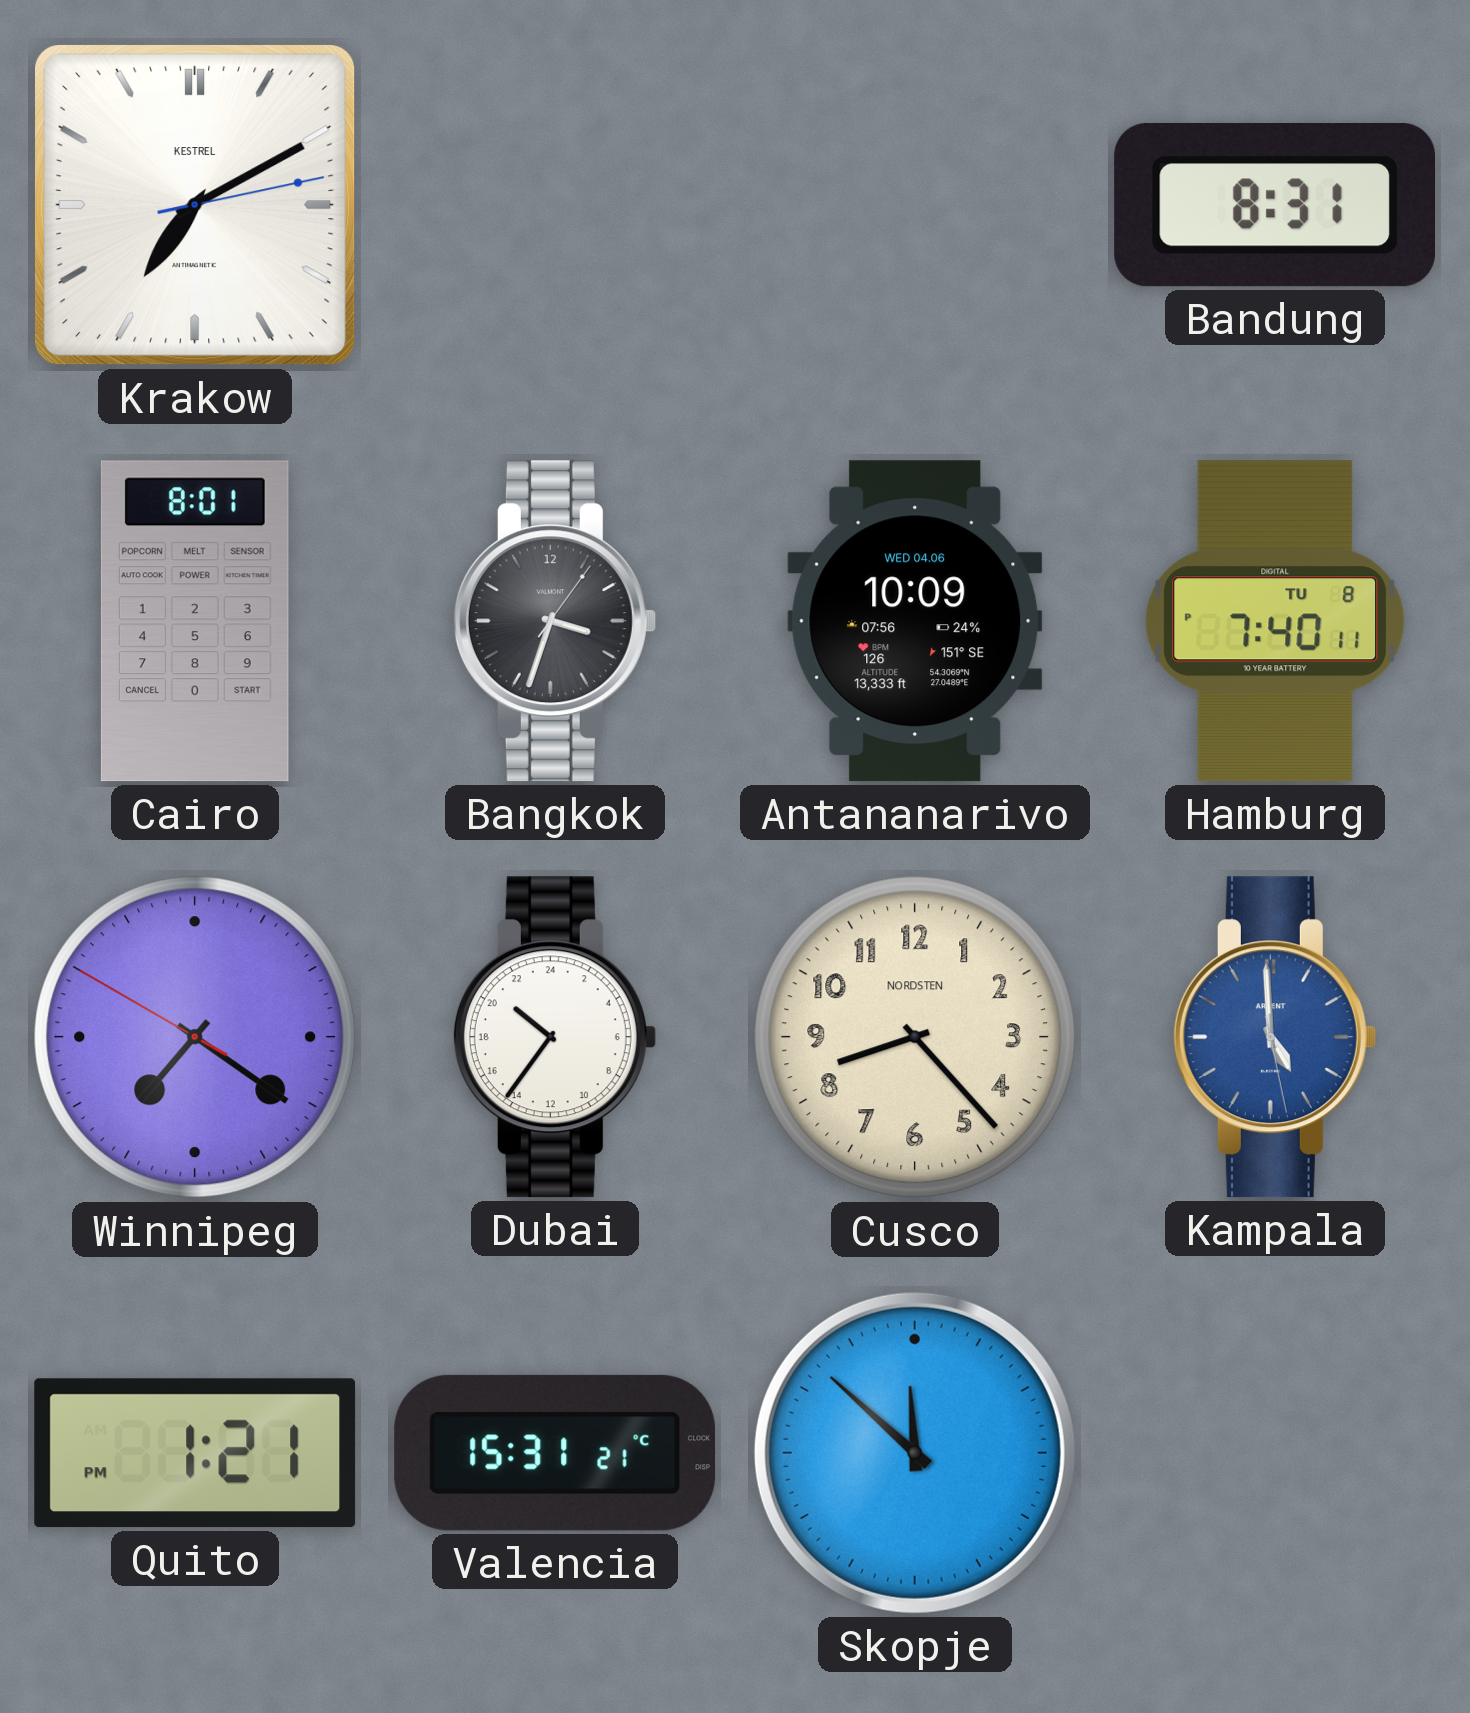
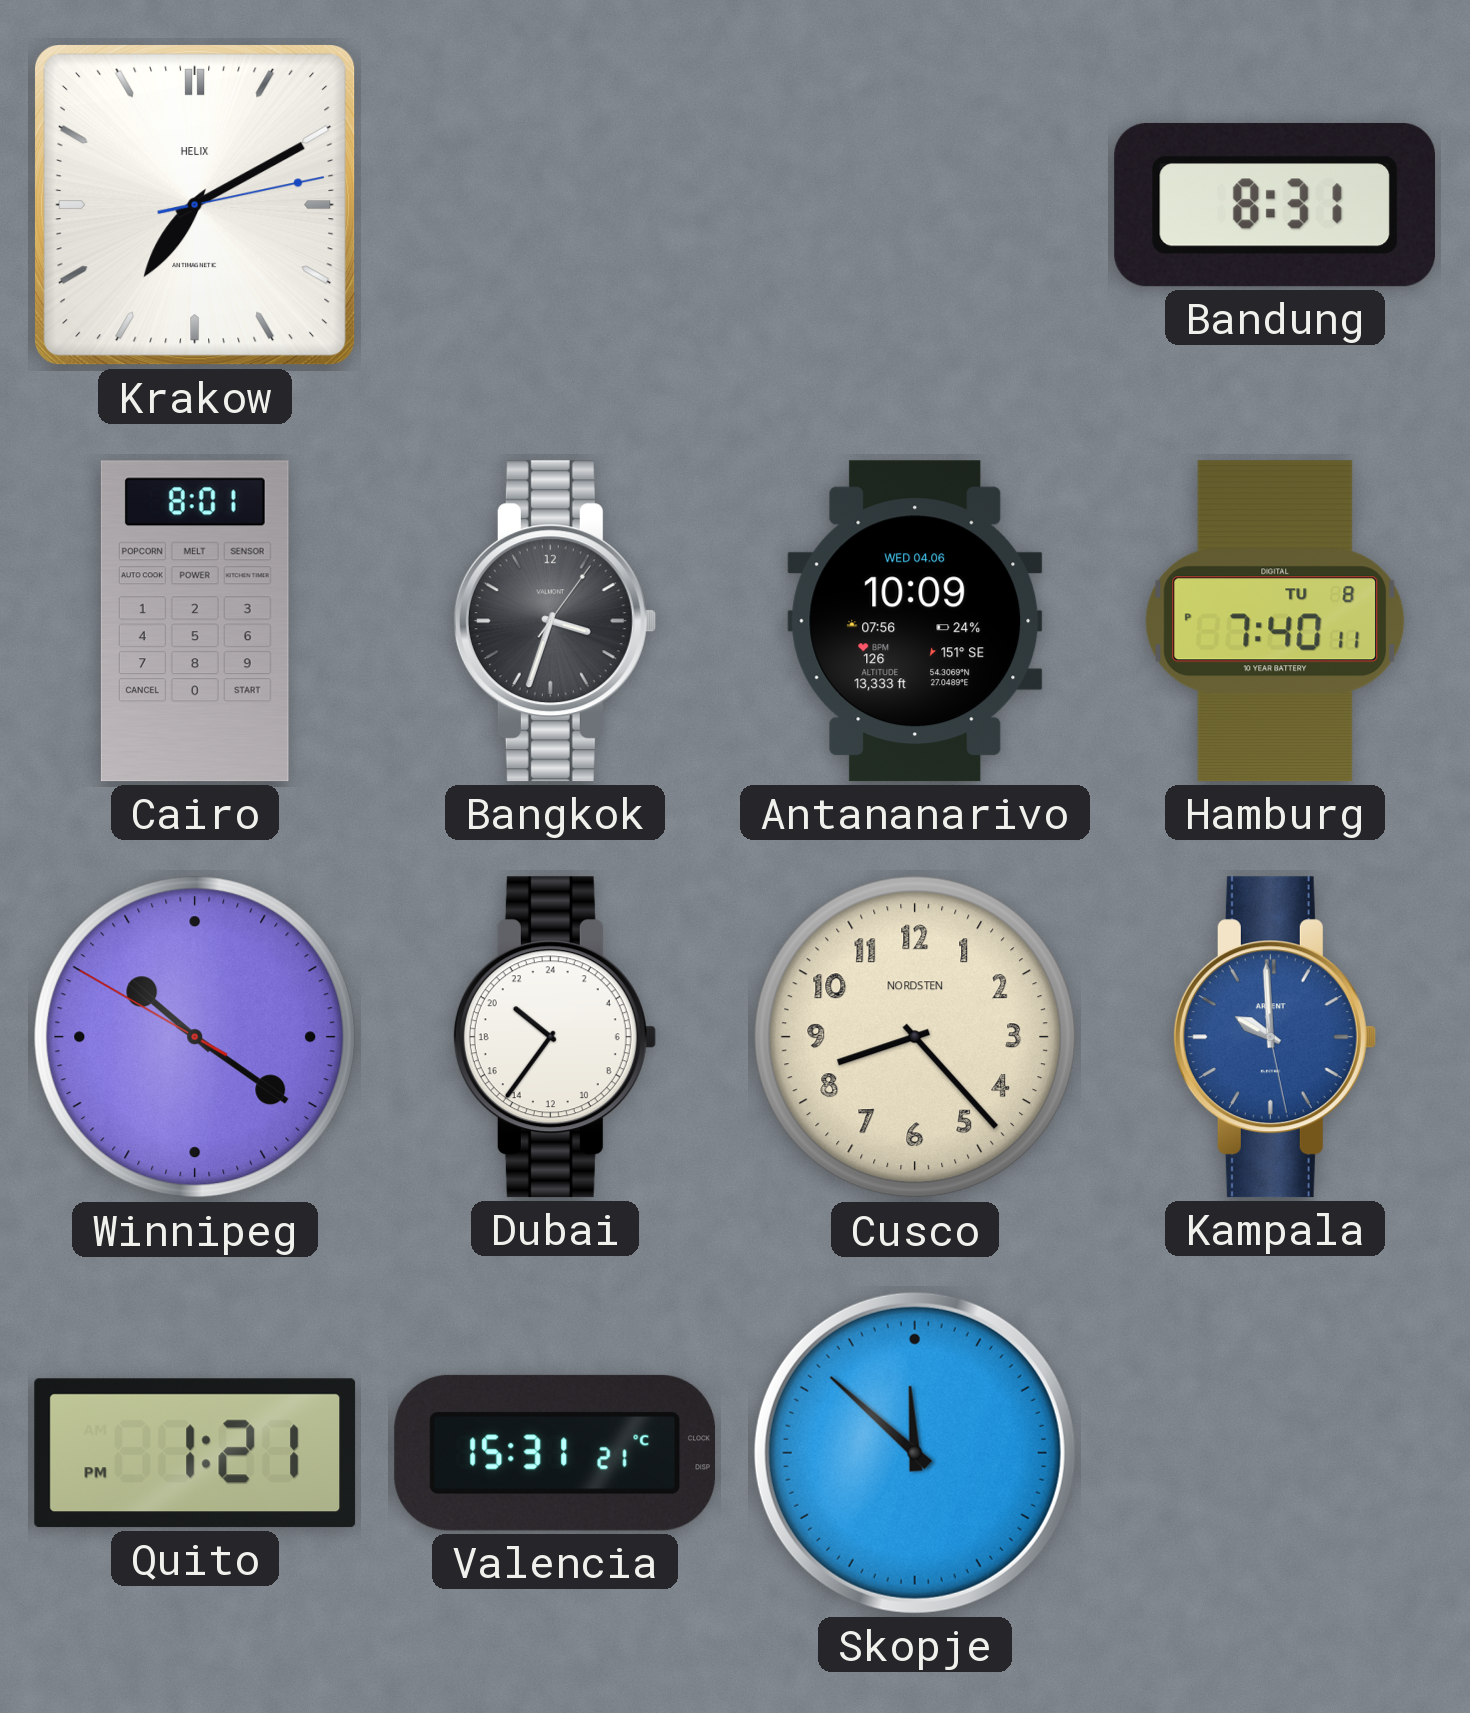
Krakow brand: KESTREL -> HELIX
Winnipeg: 7:20 -> 10:20
Kampala: 4:59 -> 9:59
